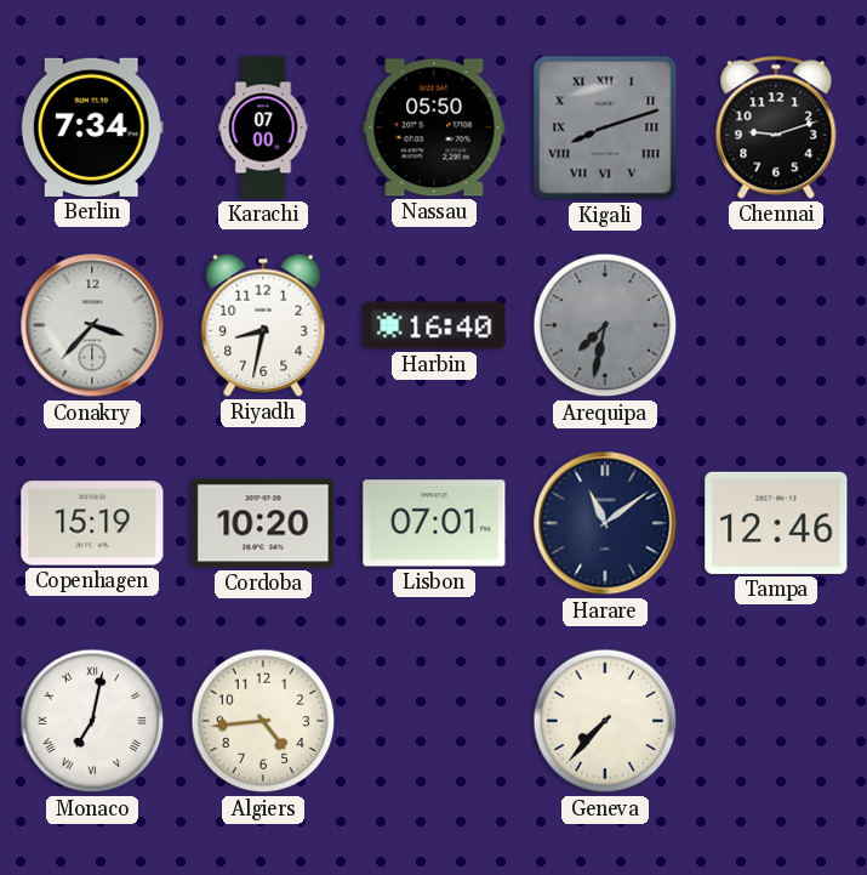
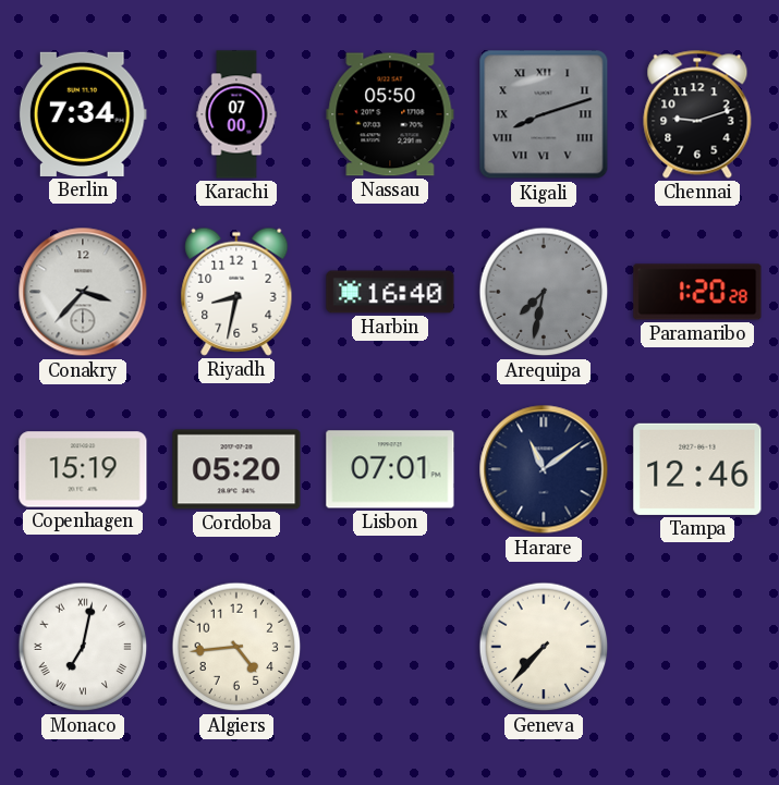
Paramaribo: none -> 1:20
Cordoba: 10:20 -> 05:20
